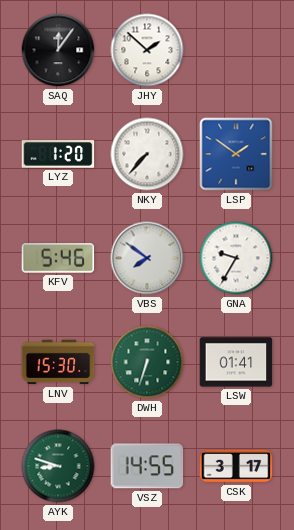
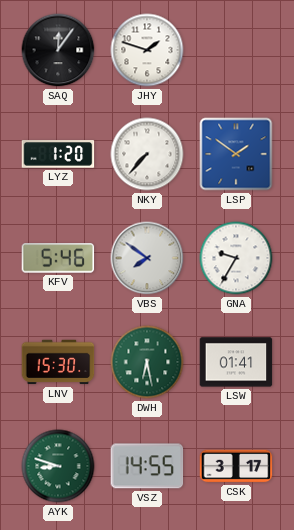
JHY: 1:52 -> 1:48
DWH: 6:33 -> 6:28
